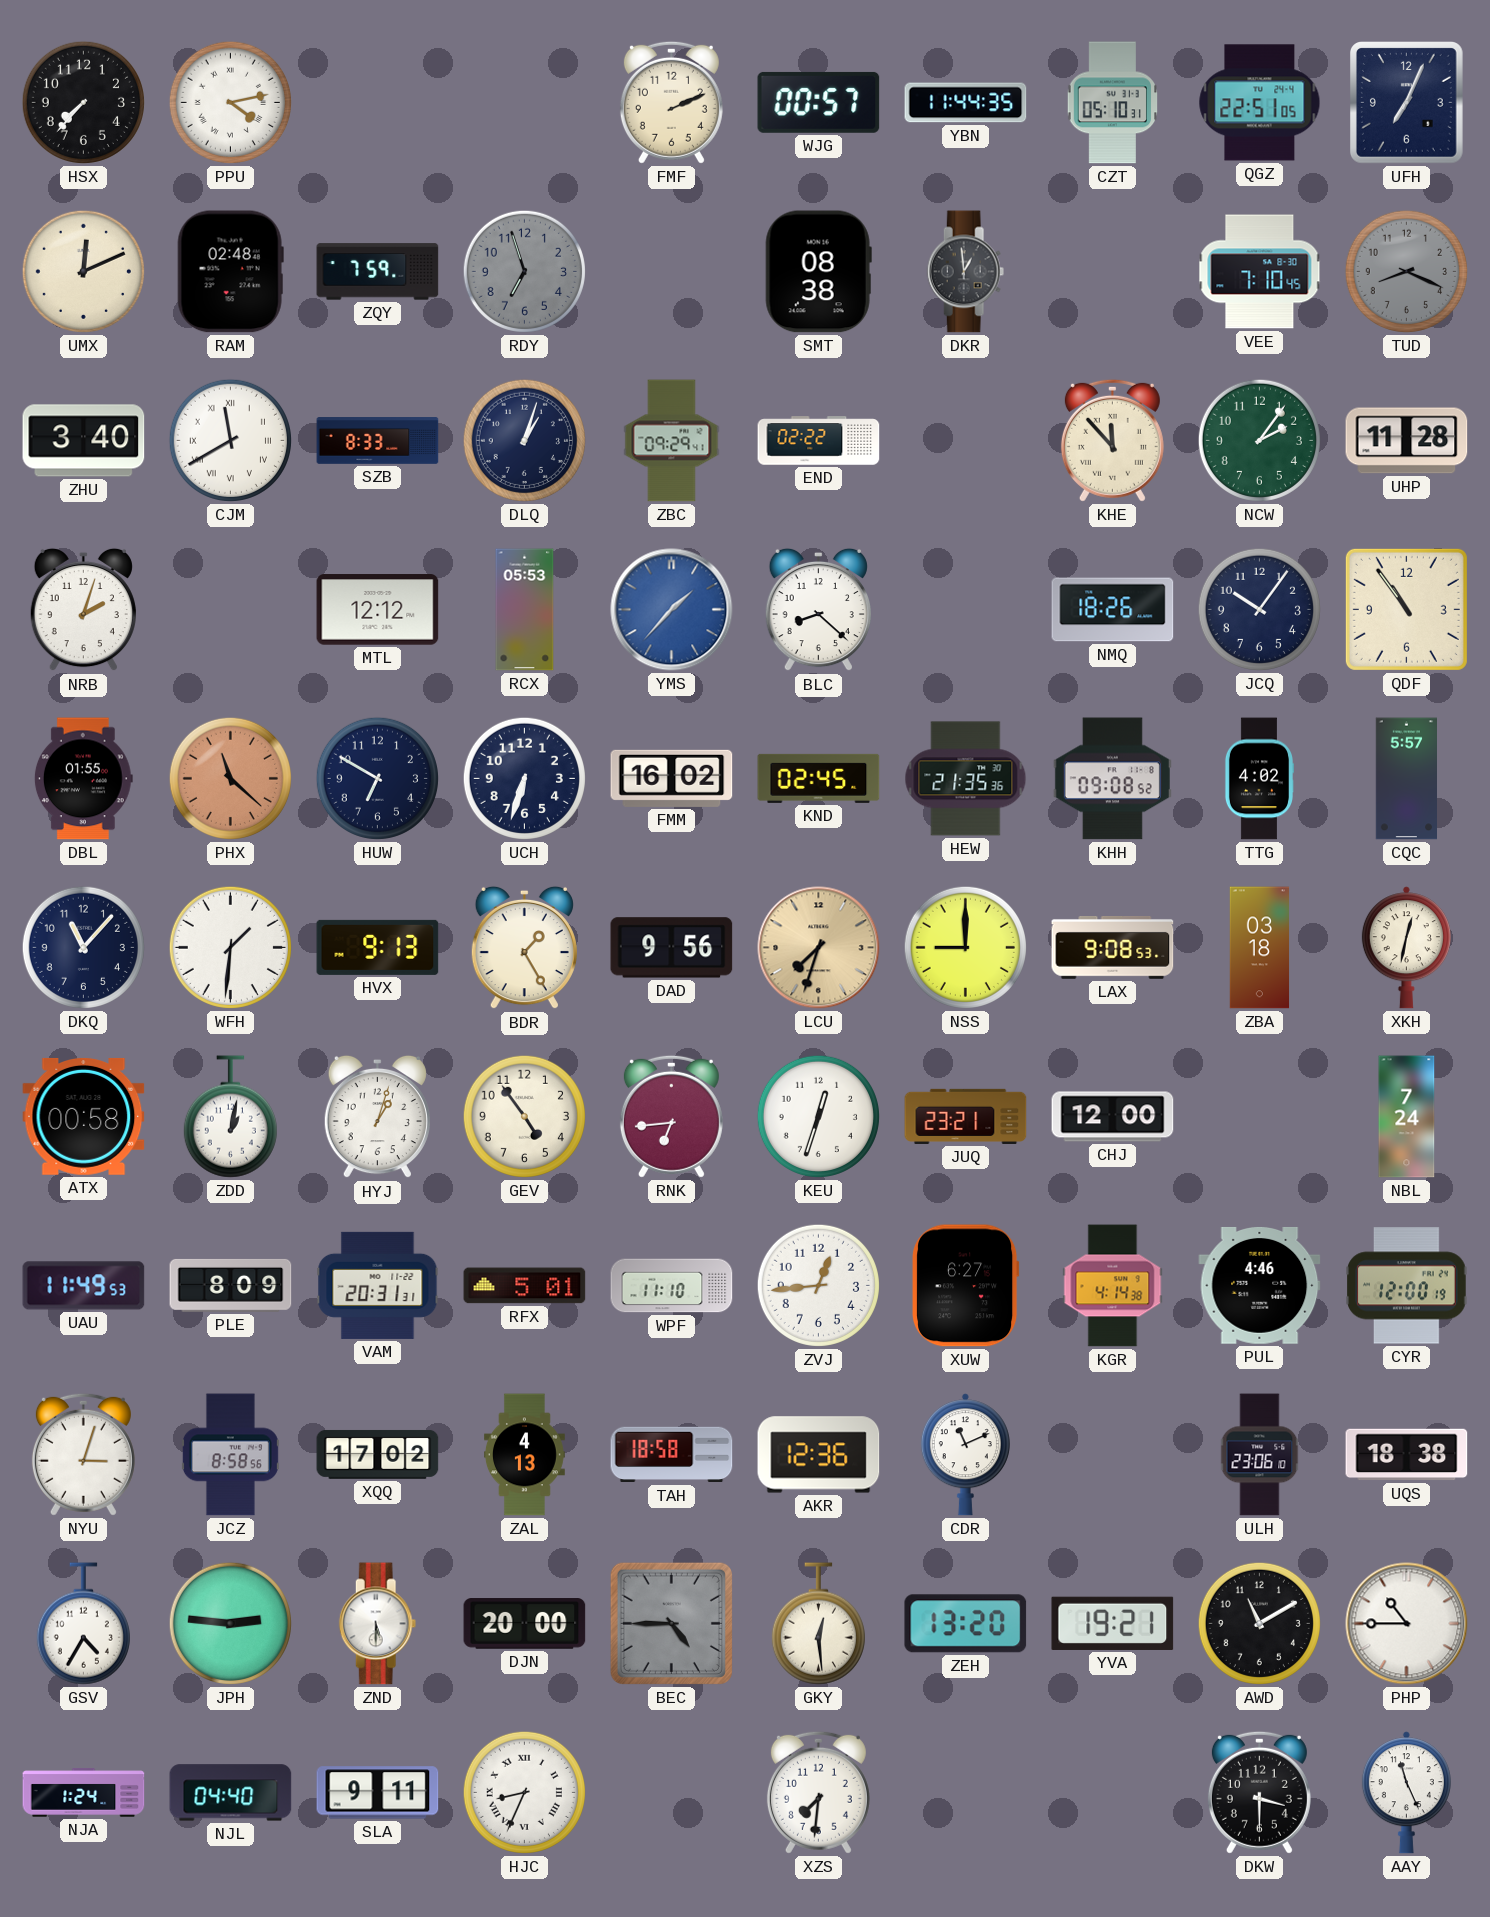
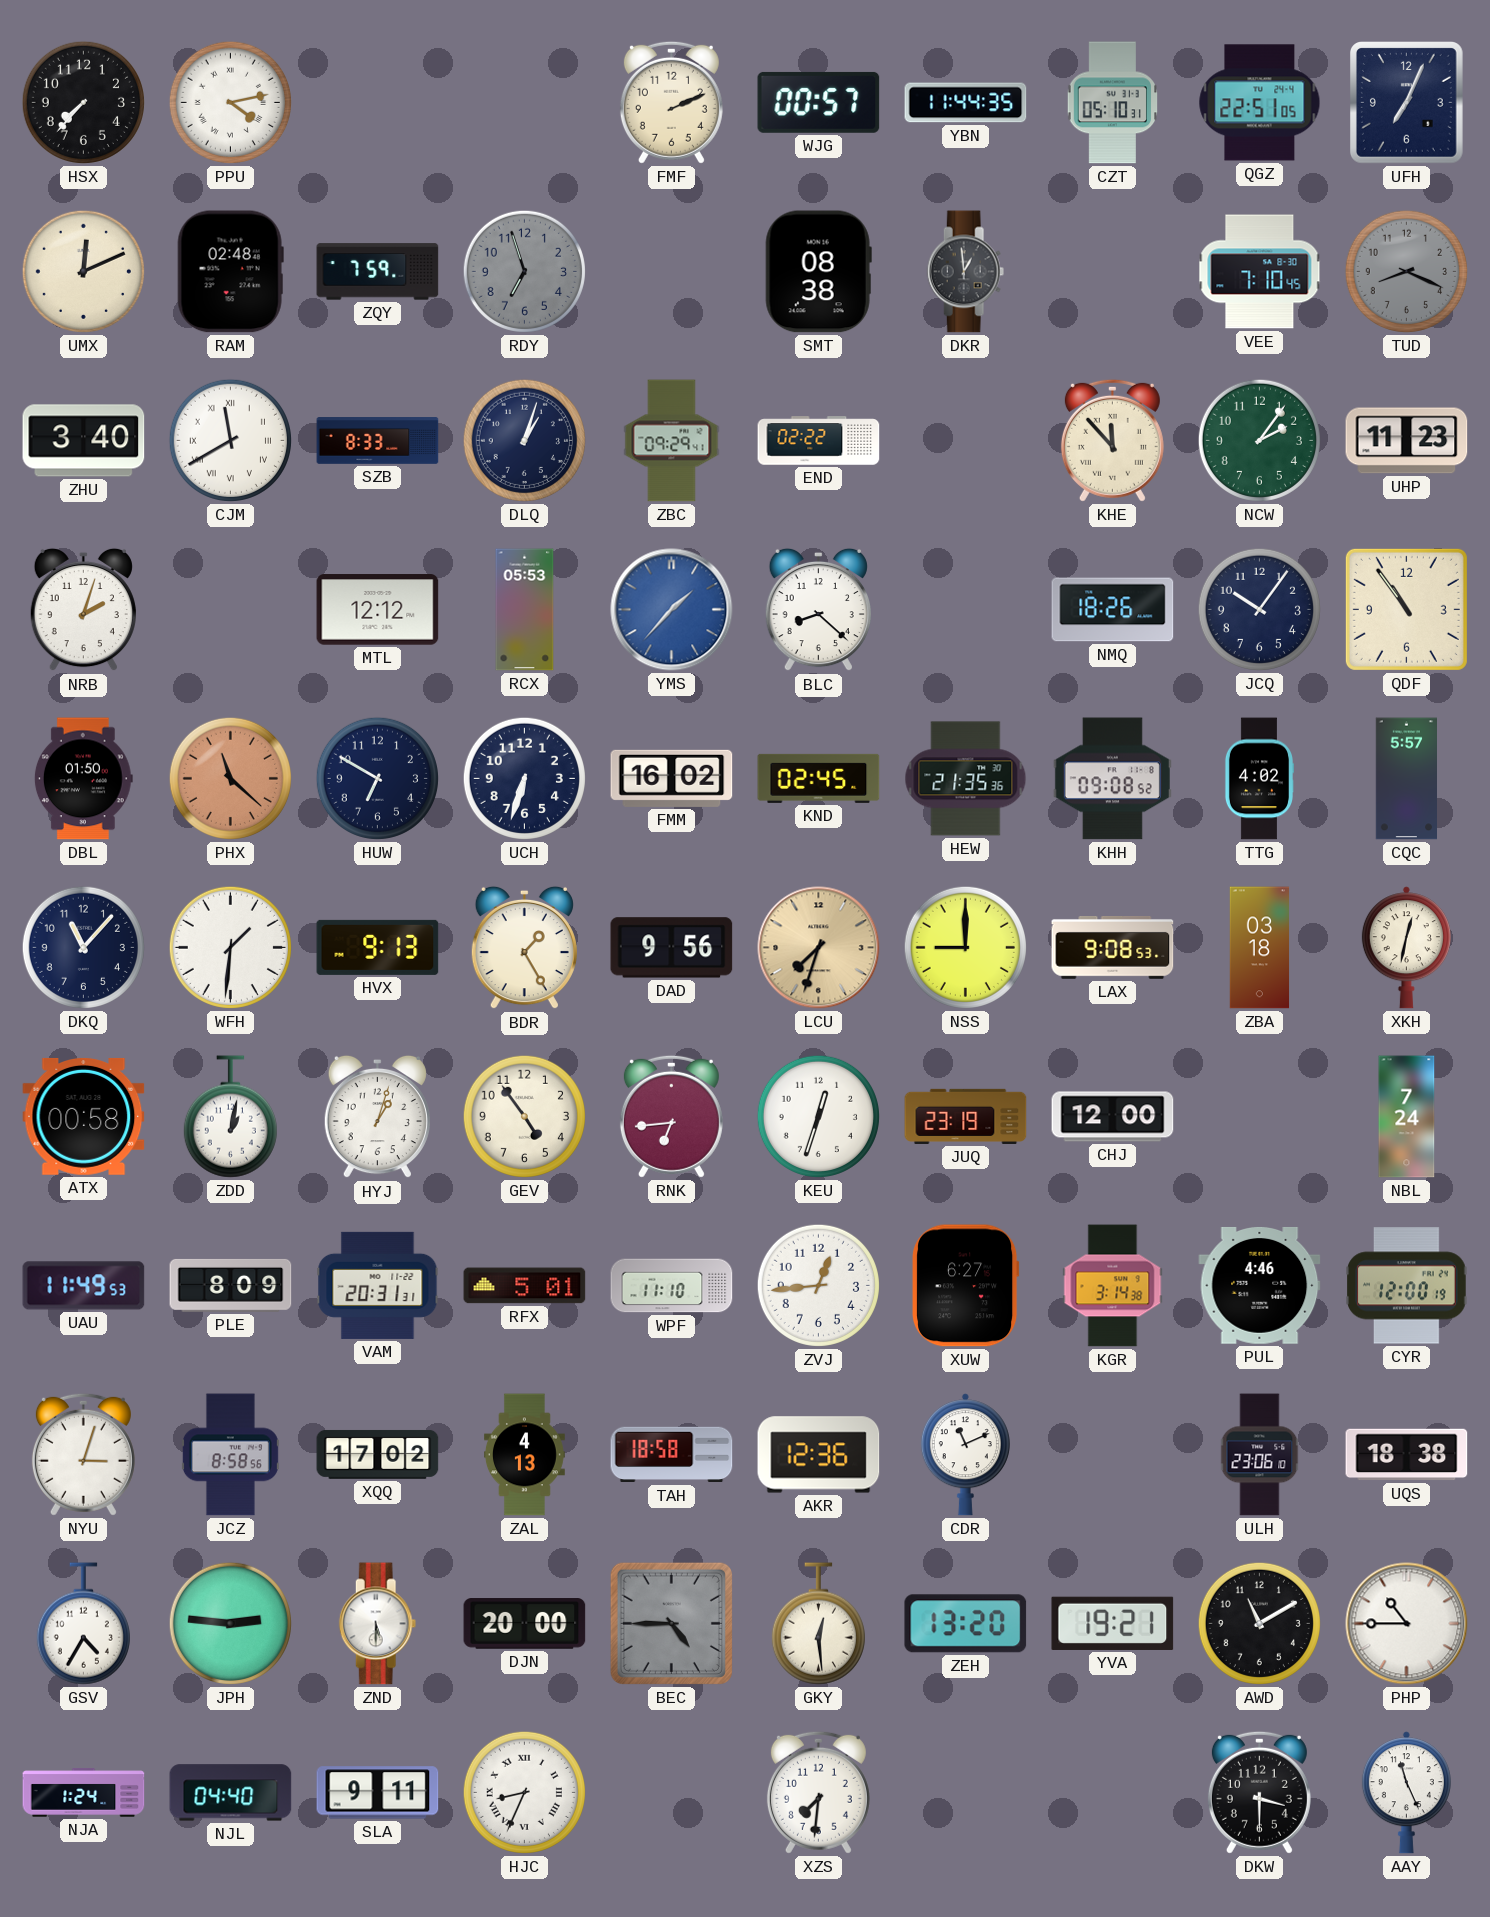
UHP: 11:28 -> 11:23
DBL: 01:55 -> 01:50
JUQ: 23:21 -> 23:19
KGR: 4:14 -> 3:14
